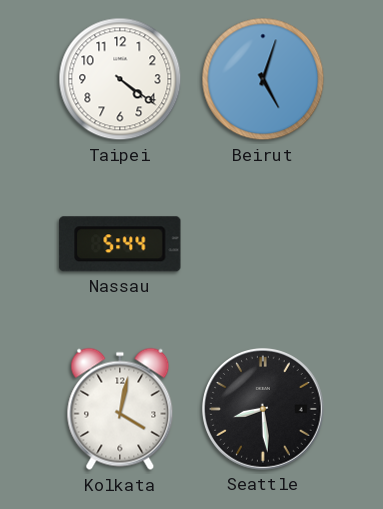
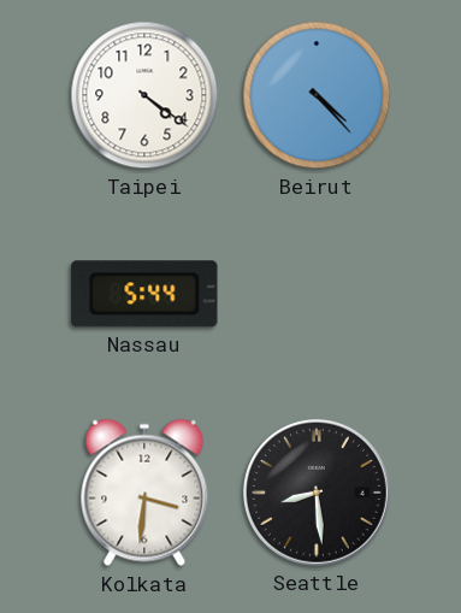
Beirut: 5:03 -> 4:23
Kolkata: 4:02 -> 3:31
